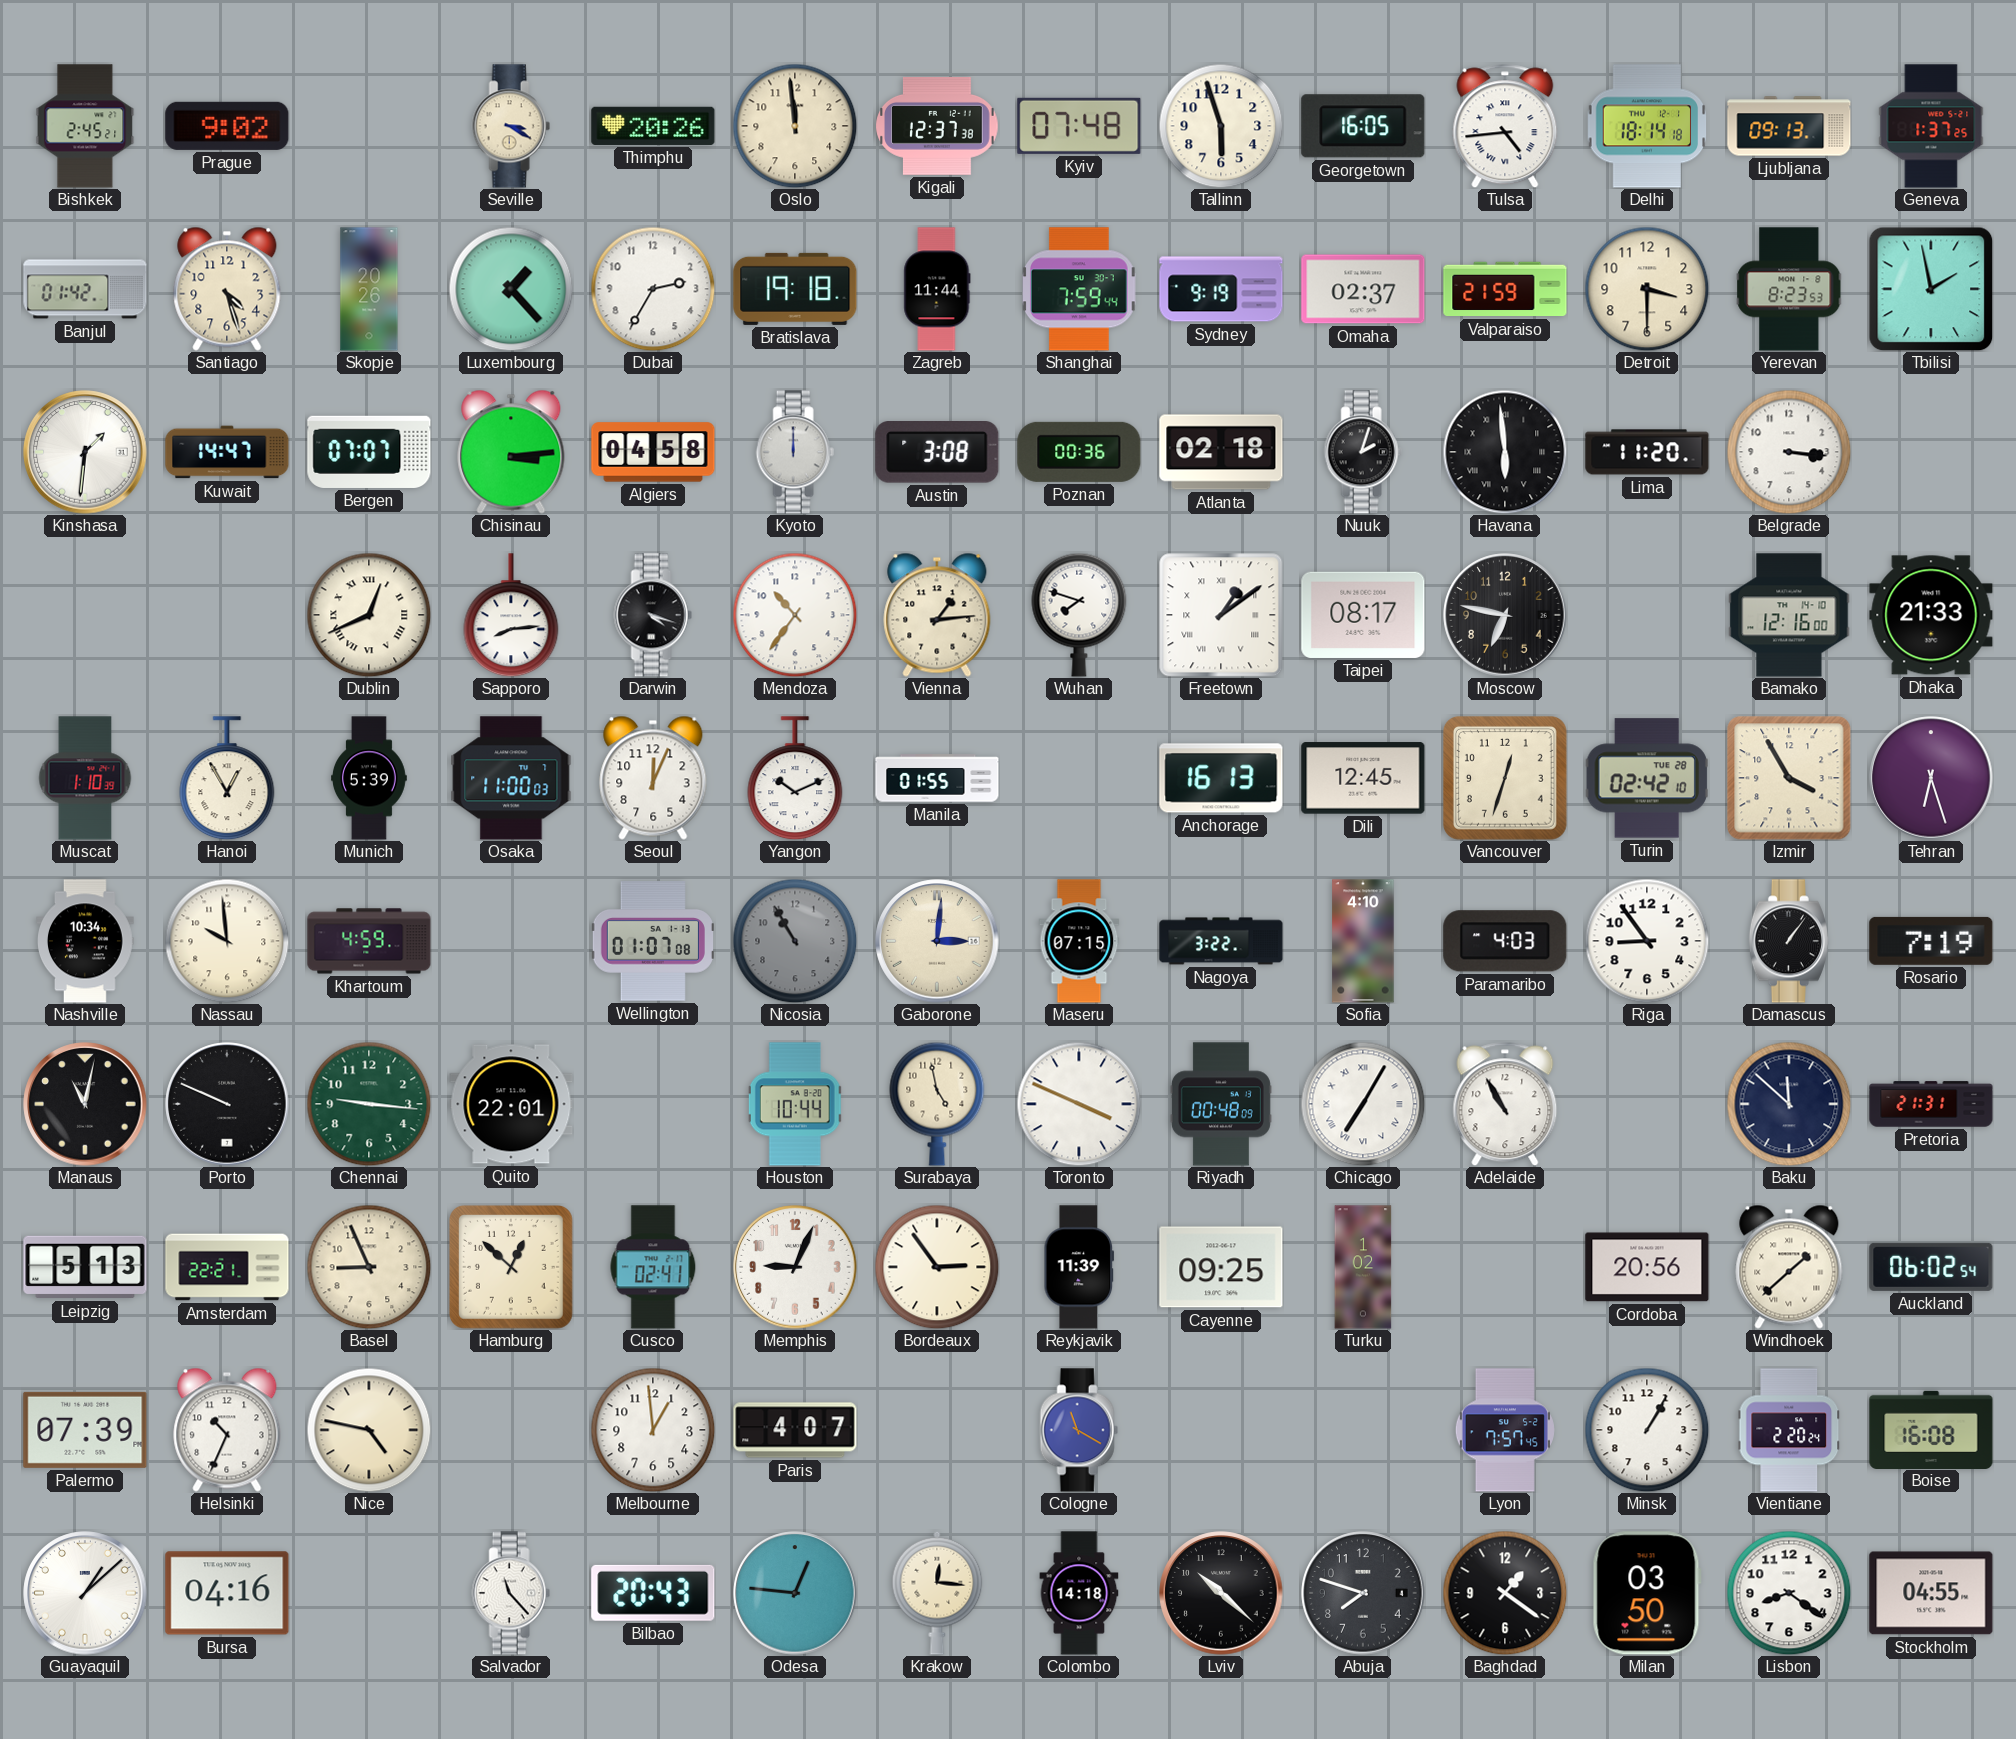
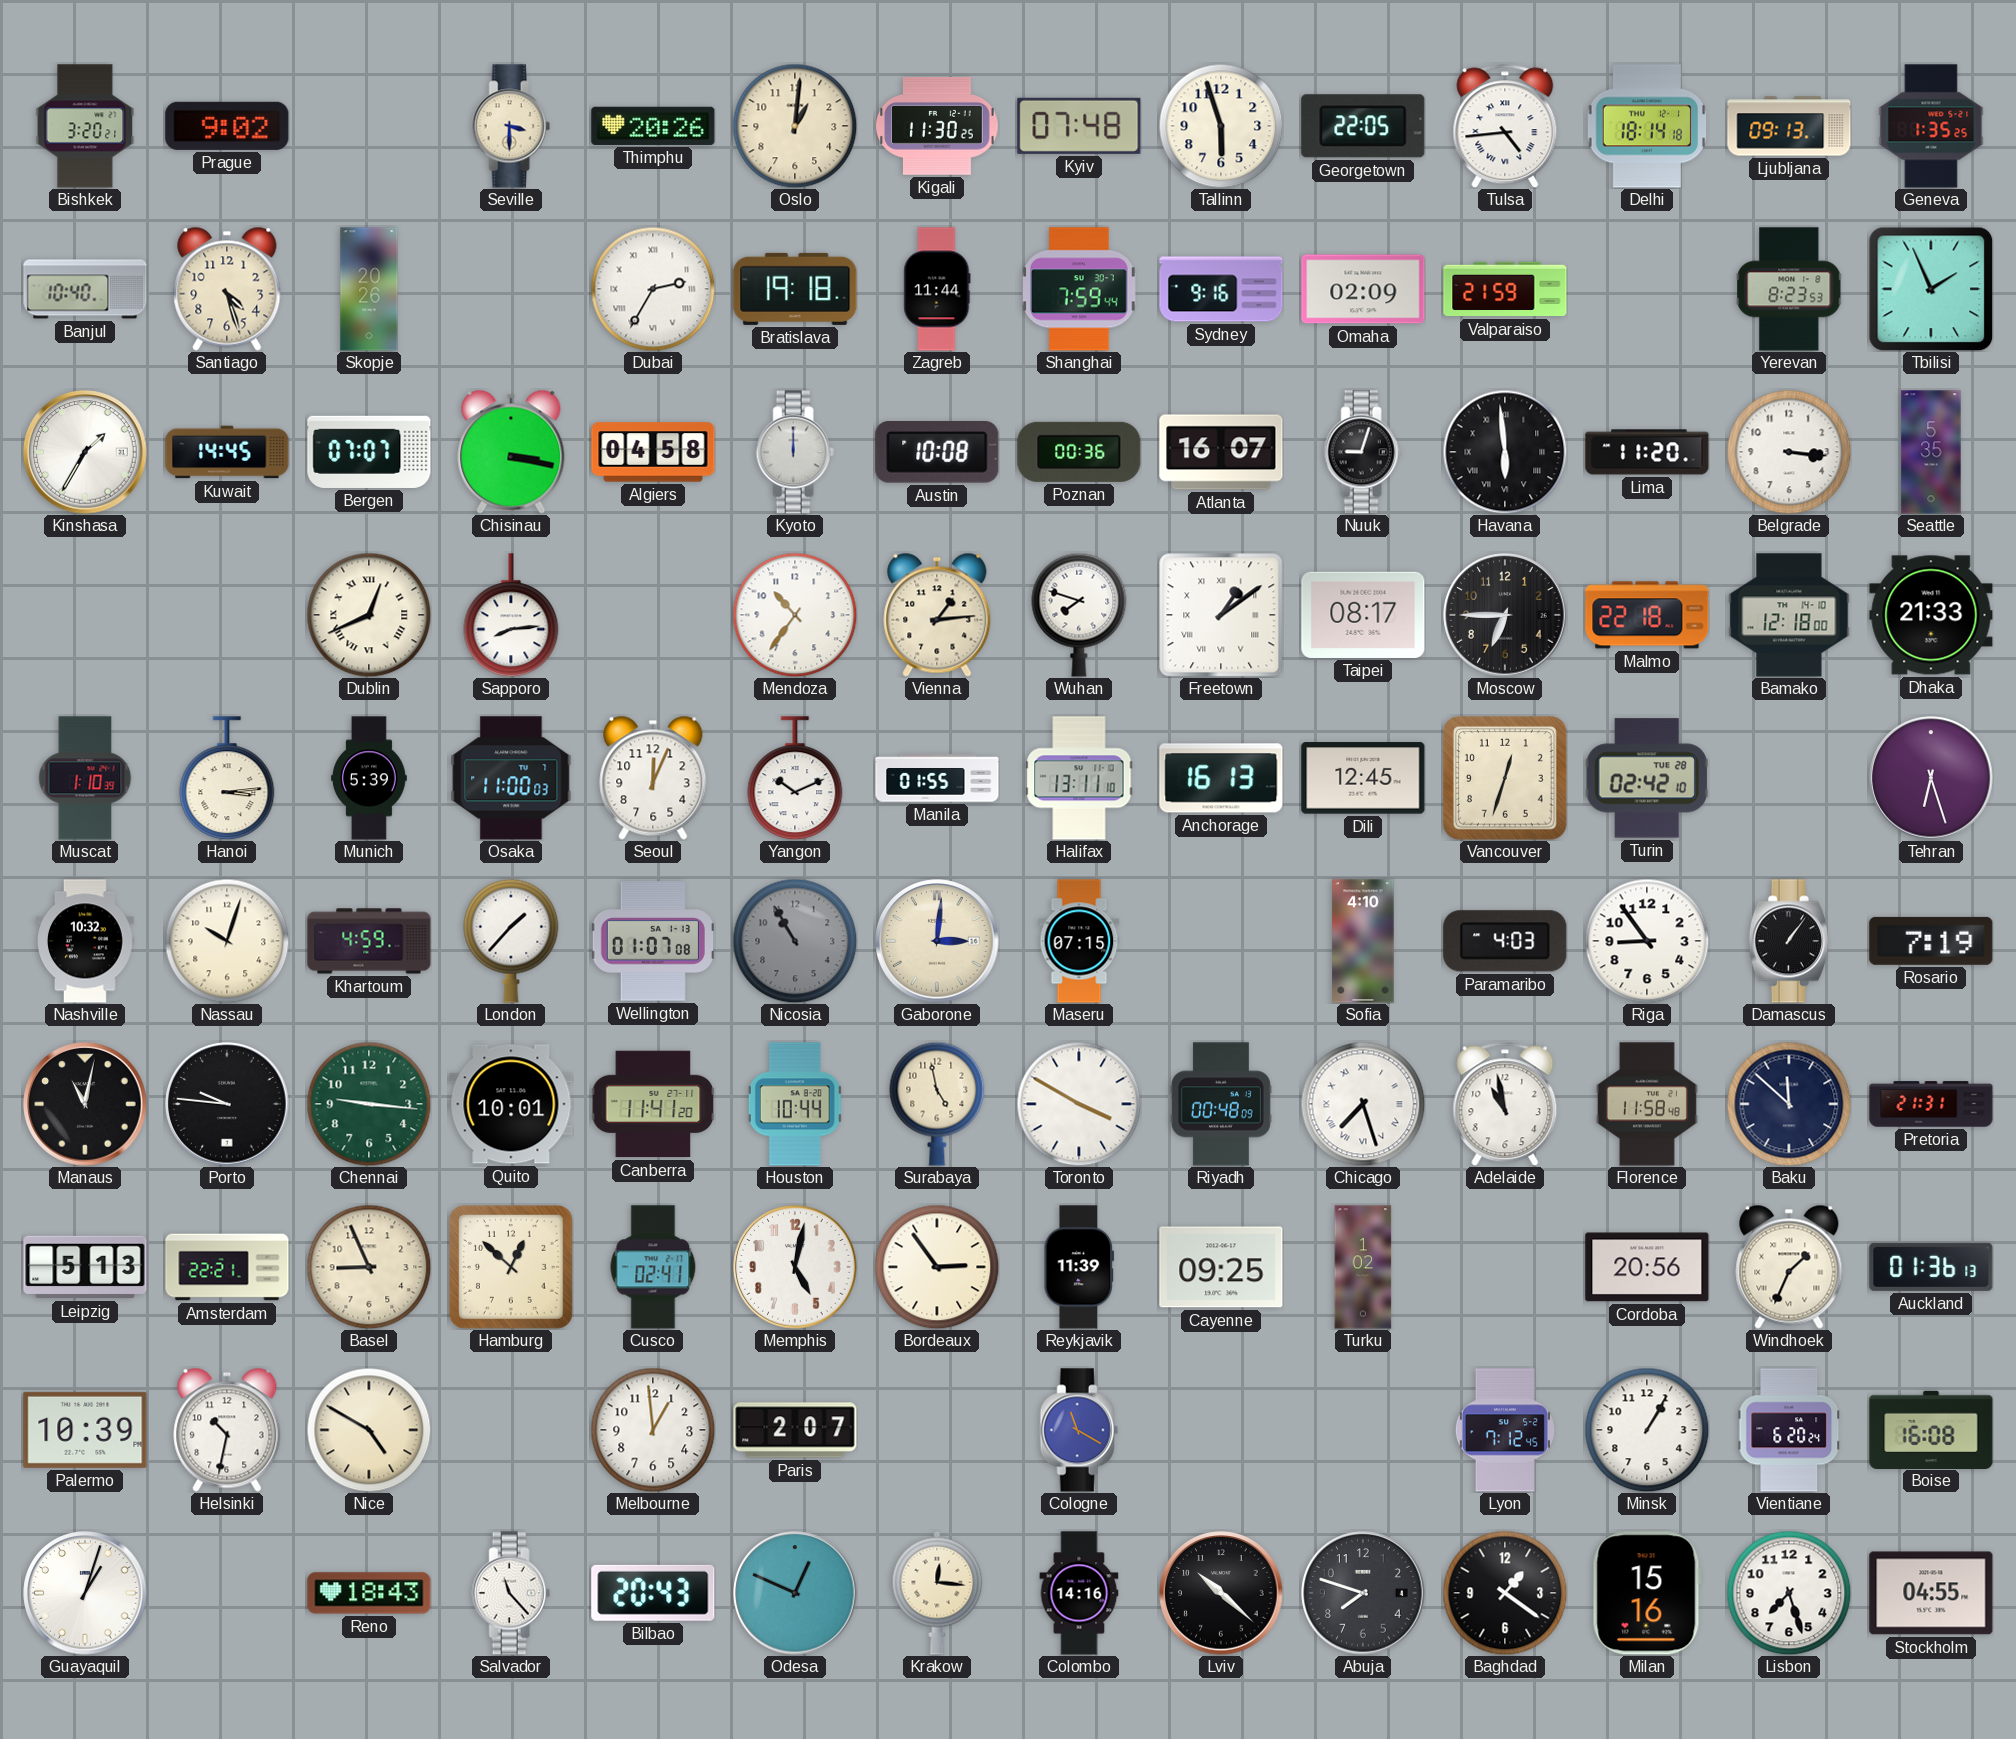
Bishkek: 2:45 -> 3:20
Seville: 3:20 -> 3:30
Oslo: 11:59 -> 1:01
Kigali: 12:37 -> 11:30
Georgetown: 16:05 -> 22:05
Geneva: 1:37 -> 1:35
Banjul: 01:42 -> 10:40
Luxembourg: 1:23 -> none
Dubai numerals: Arabic -> Roman
Sydney: 9:19 -> 9:16
Omaha: 02:37 -> 02:09
Detroit: 3:30 -> none
Tbilisi: 1:58 -> 1:56
Kinshasa: 1:31 -> 1:35
Kuwait: 14:47 -> 14:45
Chisinau: 3:14 -> 3:17
Austin: 3:08 -> 10:08
Atlanta: 02:18 -> 16:07
Nuuk: 2:03 -> 9:03
Seattle: none -> 5:35
Darwin: 4:18 -> none
Moscow: 6:47 -> 6:45
Malmo: none -> 22:18
Bamako: 12:16 -> 12:18
Hanoi: 12:55 -> 3:14
Halifax: none -> 13:11
Izmir: 3:55 -> none
Nashville: 10:34 -> 10:32
Nassau: 9:59 -> 10:03
London: none -> 1:37
Nagoya: 3:22 -> none
Porto: 9:49 -> 9:46
Quito: 22:01 -> 10:01
Canberra: none -> 11:41
Toronto: 3:49 -> 3:50
Chicago: 7:05 -> 7:27
Adelaide: 10:55 -> 10:58
Florence: none -> 11:58
Memphis: 9:04 -> 5:02
Windhoek: 1:38 -> 1:34
Auckland: 06:02 -> 01:36
Palermo: 07:39 -> 10:39
Helsinki: 10:34 -> 10:32
Nice: 4:47 -> 4:50
Paris: 4:07 -> 2:07
Lyon: 7:57 -> 7:12
Vientiane: 2:20 -> 6:20
Guayaquil: 1:08 -> 1:03
Bursa: 04:16 -> none
Reno: none -> 18:43
Odesa: 12:46 -> 12:49
Colombo: 14:18 -> 14:16
Milan: 03:50 -> 15:16
Lisbon: 8:21 -> 7:27
